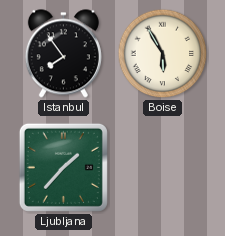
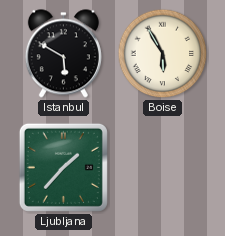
Istanbul: 7:54 -> 5:50
